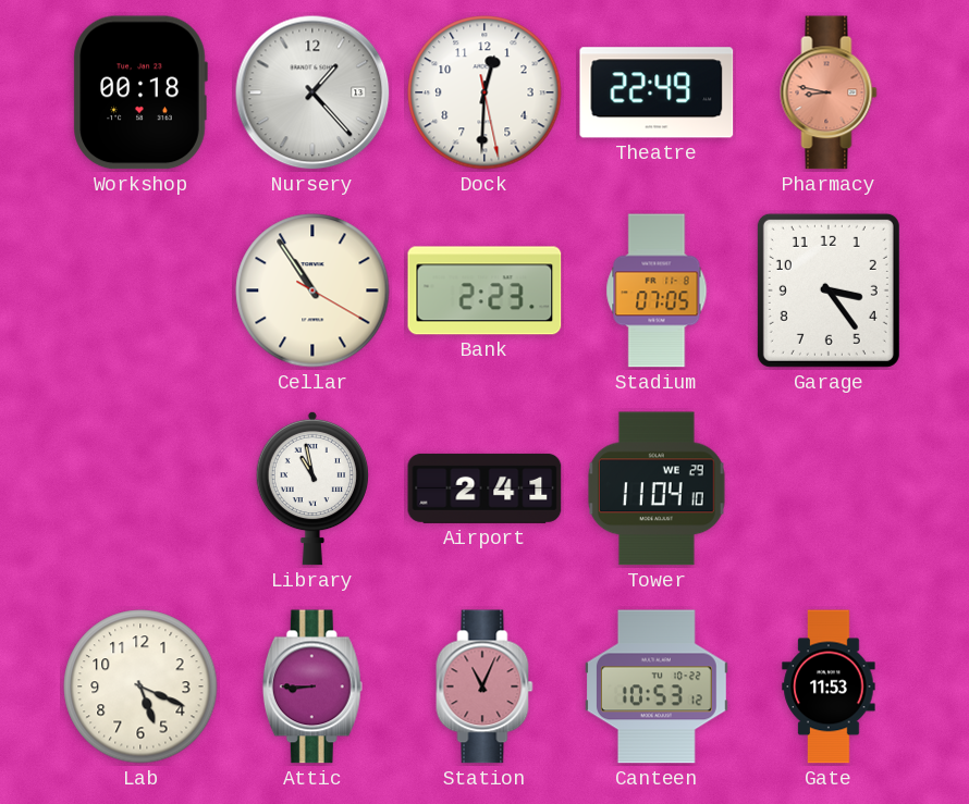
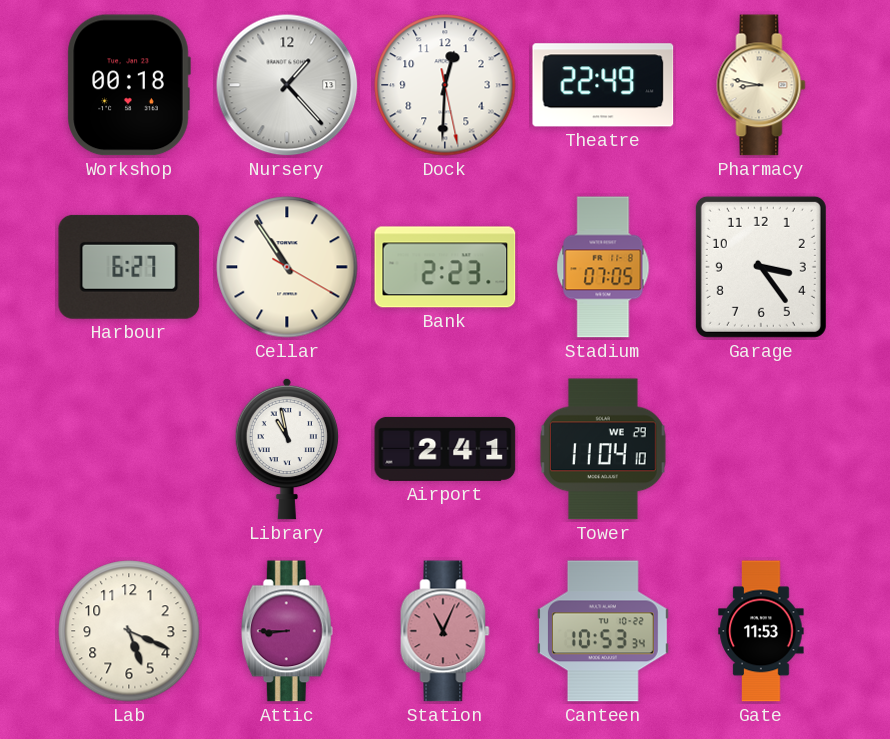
Pharmacy dial: salmon -> cream
Harbour: none -> 6:27
Canteen: 10:53:12 -> 10:53:34
